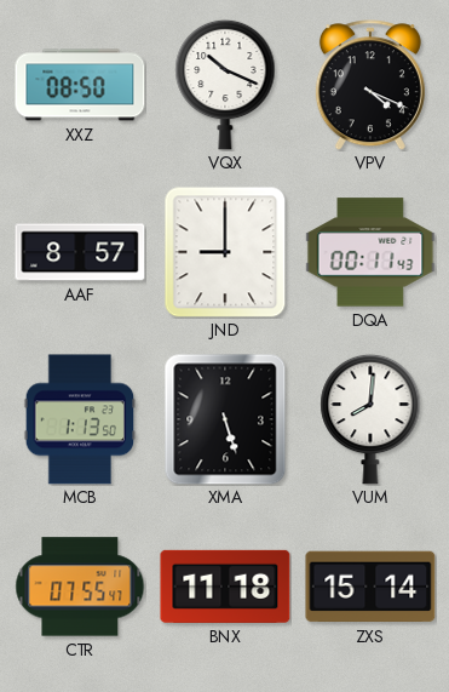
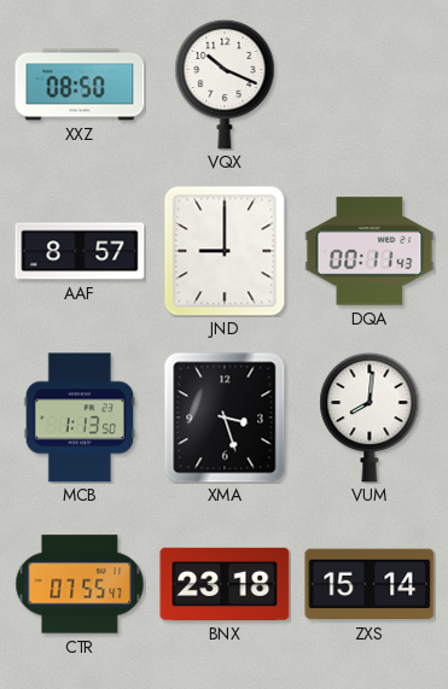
VPV: 4:19 -> none
XMA: 5:27 -> 3:27
BNX: 11:18 -> 23:18
